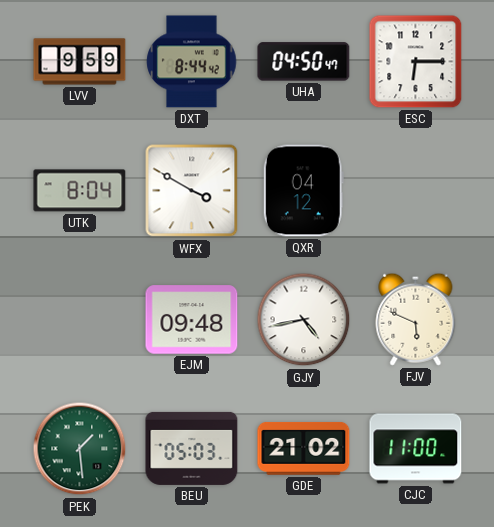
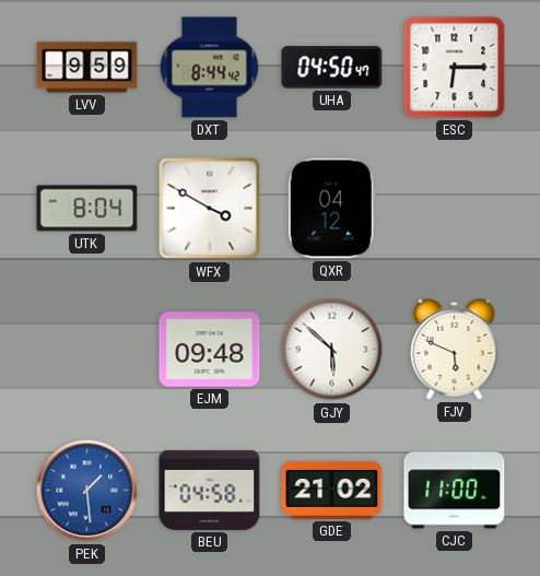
GJY: 4:43 -> 5:52
PEK dial: green -> blue
BEU: 05:03 -> 04:58
